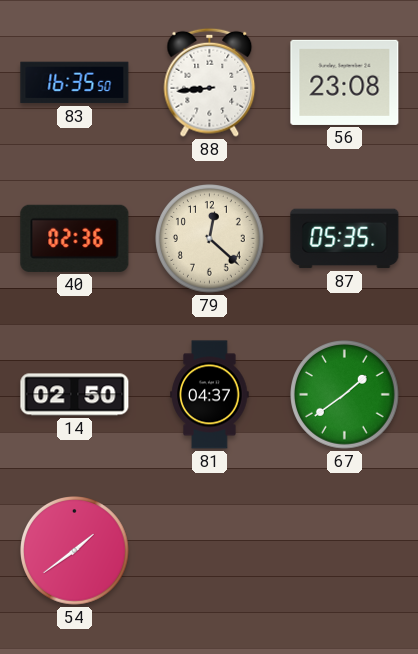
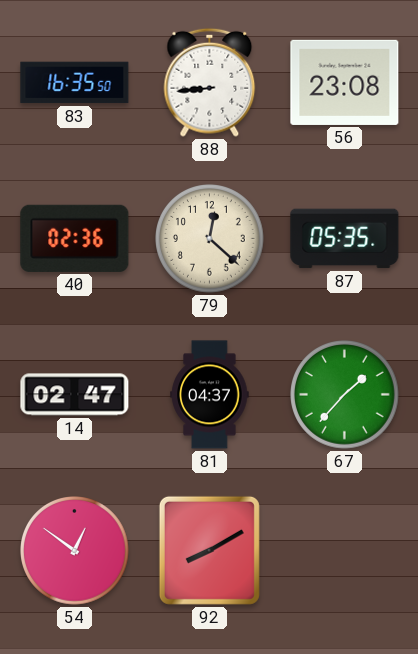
14: 02:50 -> 02:47
67: 1:39 -> 1:37
54: 1:39 -> 12:51
92: none -> 8:10
